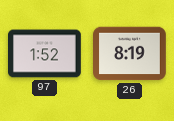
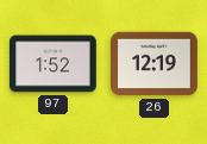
26: 8:19 -> 12:19
